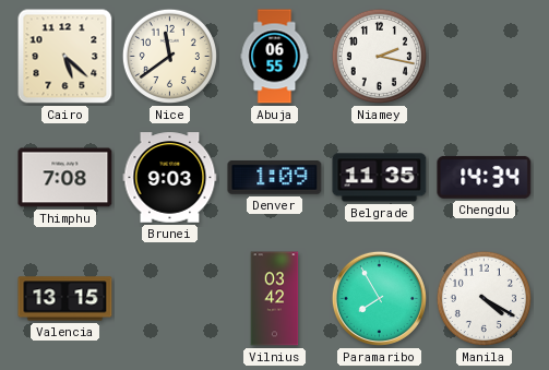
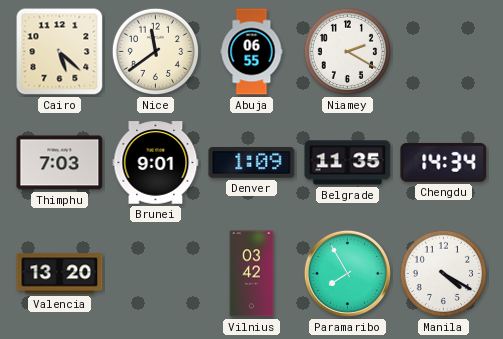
Niamey: 2:17 -> 2:20
Thimphu: 7:08 -> 7:03
Brunei: 9:03 -> 9:01
Valencia: 13:15 -> 13:20
